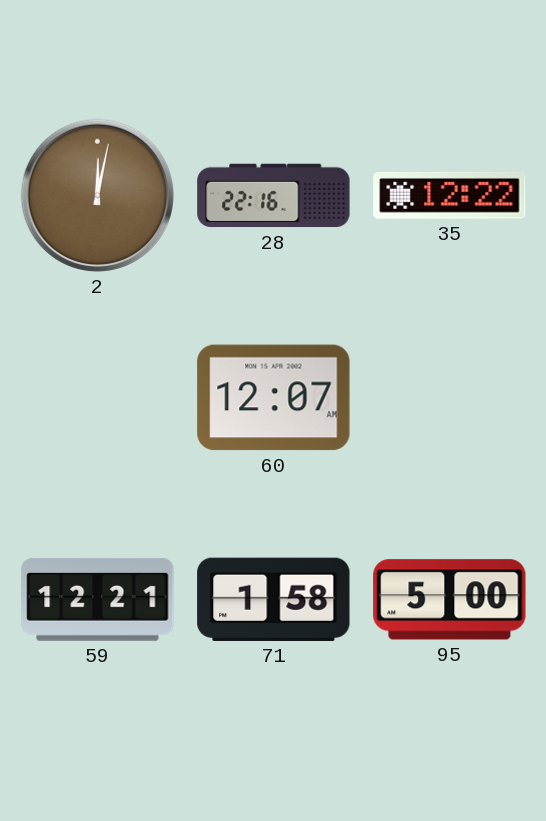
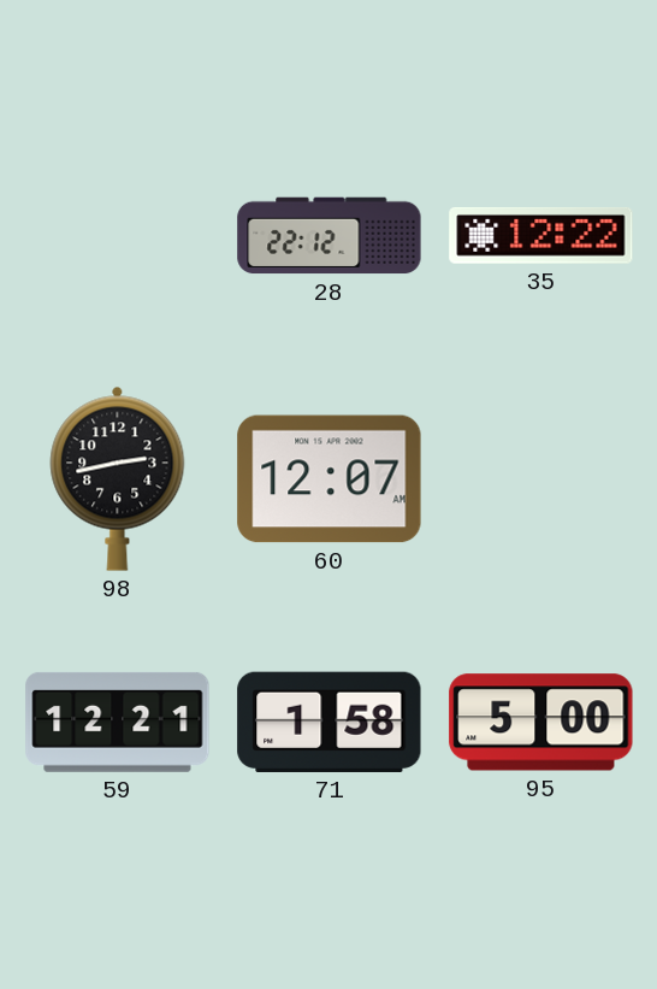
2: 12:02 -> none
28: 22:16 -> 22:12
98: none -> 2:43
